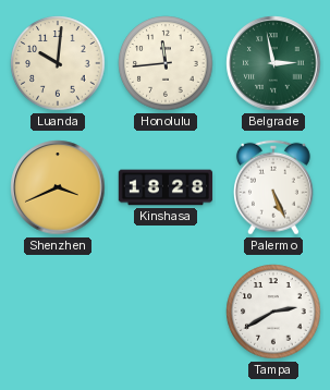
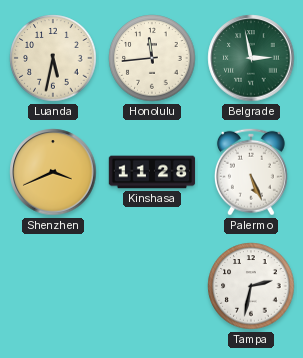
Luanda: 10:01 -> 5:32
Kinshasa: 18:28 -> 11:28
Tampa: 2:40 -> 2:32
